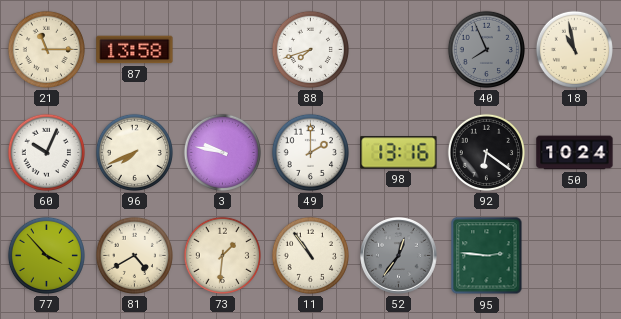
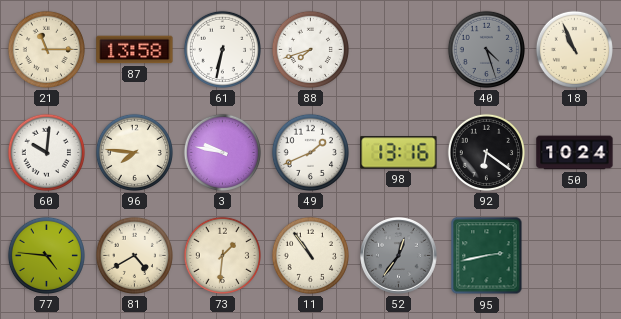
61: none -> 6:32
40: 7:56 -> 4:27
18: 10:58 -> 10:56
60: 10:04 -> 10:01
96: 7:41 -> 7:46
49: 2:00 -> 1:41
77: 3:53 -> 4:46
95: 2:46 -> 2:43
